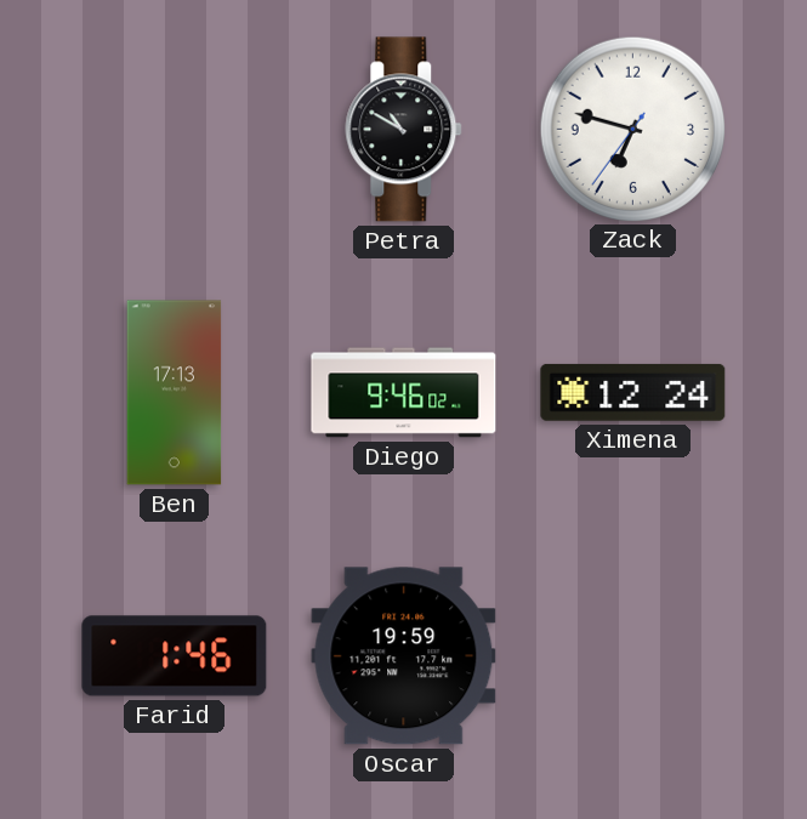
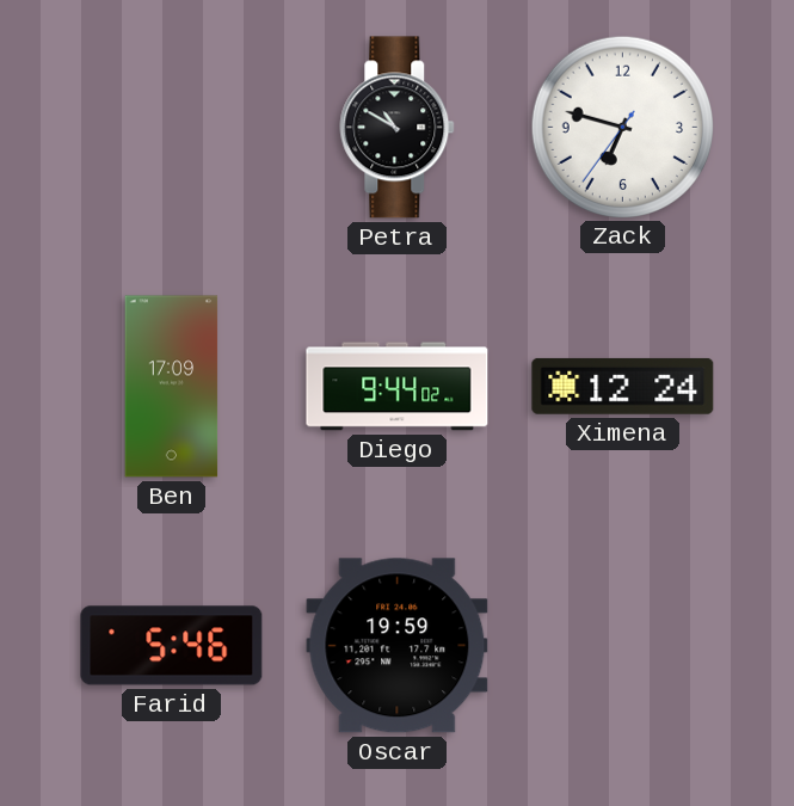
Ben: 17:13 -> 17:09
Diego: 9:46 -> 9:44
Farid: 1:46 -> 5:46
